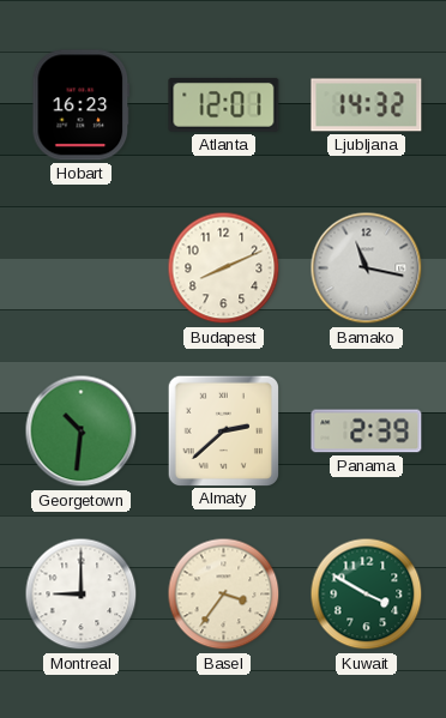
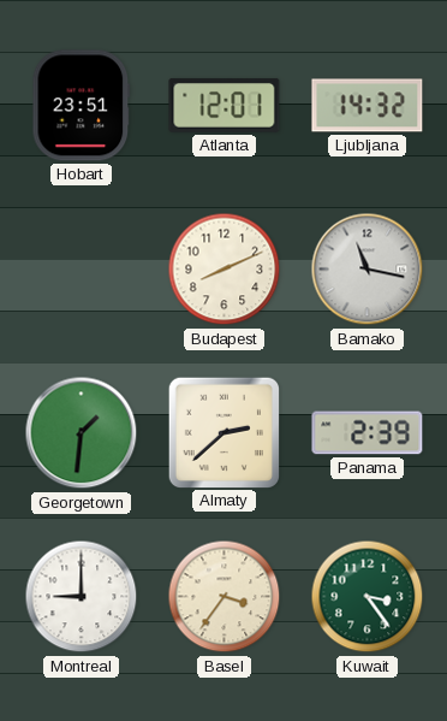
Hobart: 16:23 -> 23:51
Georgetown: 10:31 -> 1:31
Kuwait: 3:50 -> 3:24
